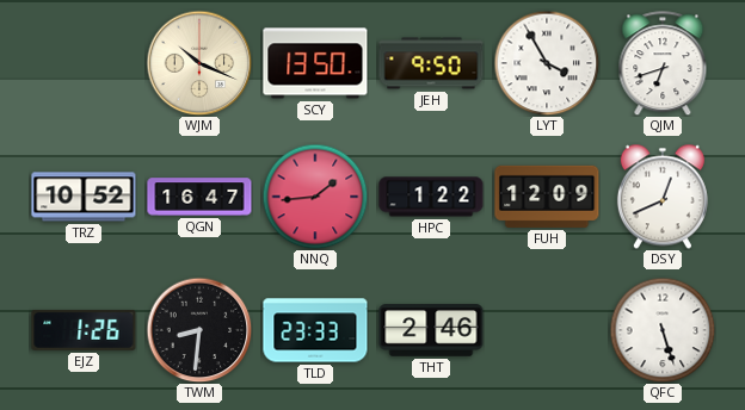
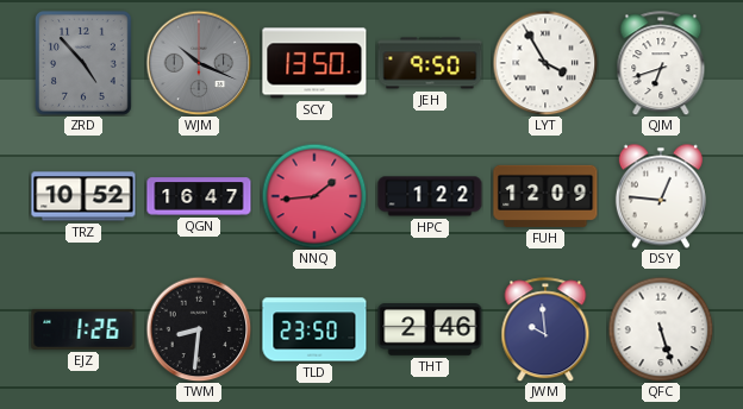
ZRD: none -> 4:53
WJM dial: cream -> grey
DSY: 12:41 -> 12:46
TLD: 23:33 -> 23:50
JWM: none -> 9:59
